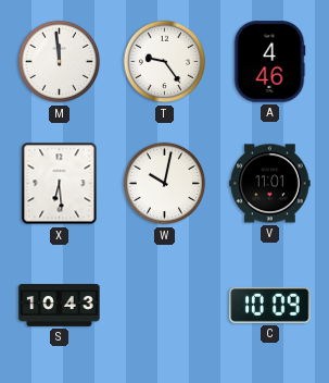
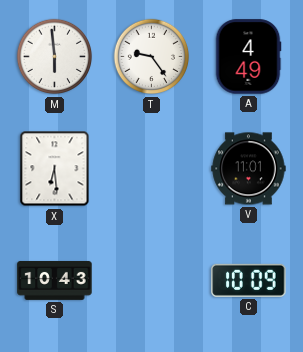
M: 11:59 -> 5:59
A: 4:46 -> 4:49
W: 10:02 -> none
